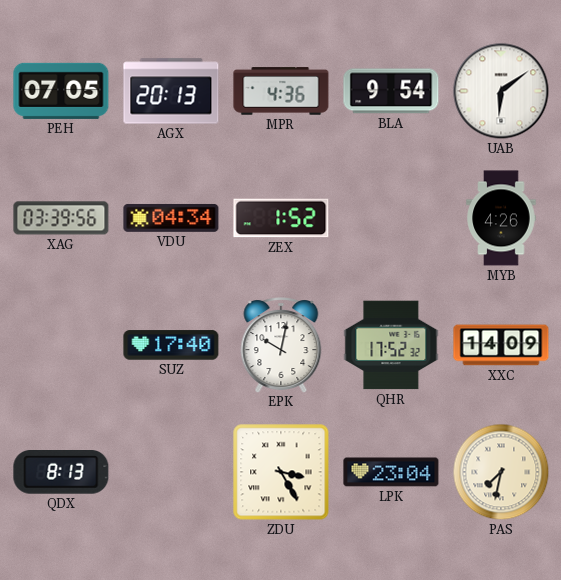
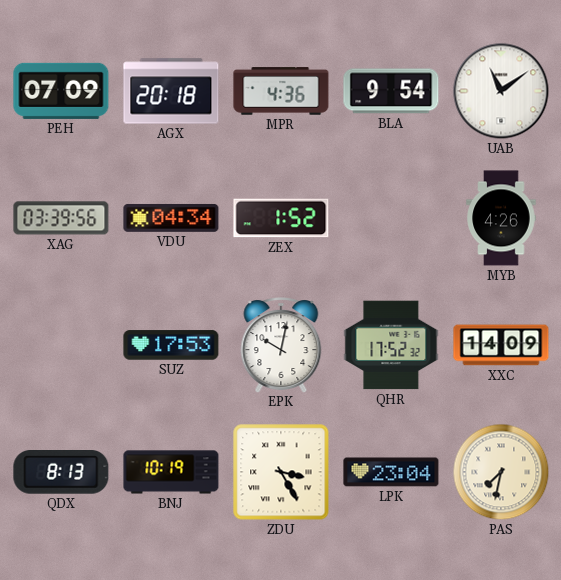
PEH: 07:05 -> 07:09
AGX: 20:13 -> 20:18
UAB: 6:09 -> 11:09
SUZ: 17:40 -> 17:53
BNJ: none -> 10:19
